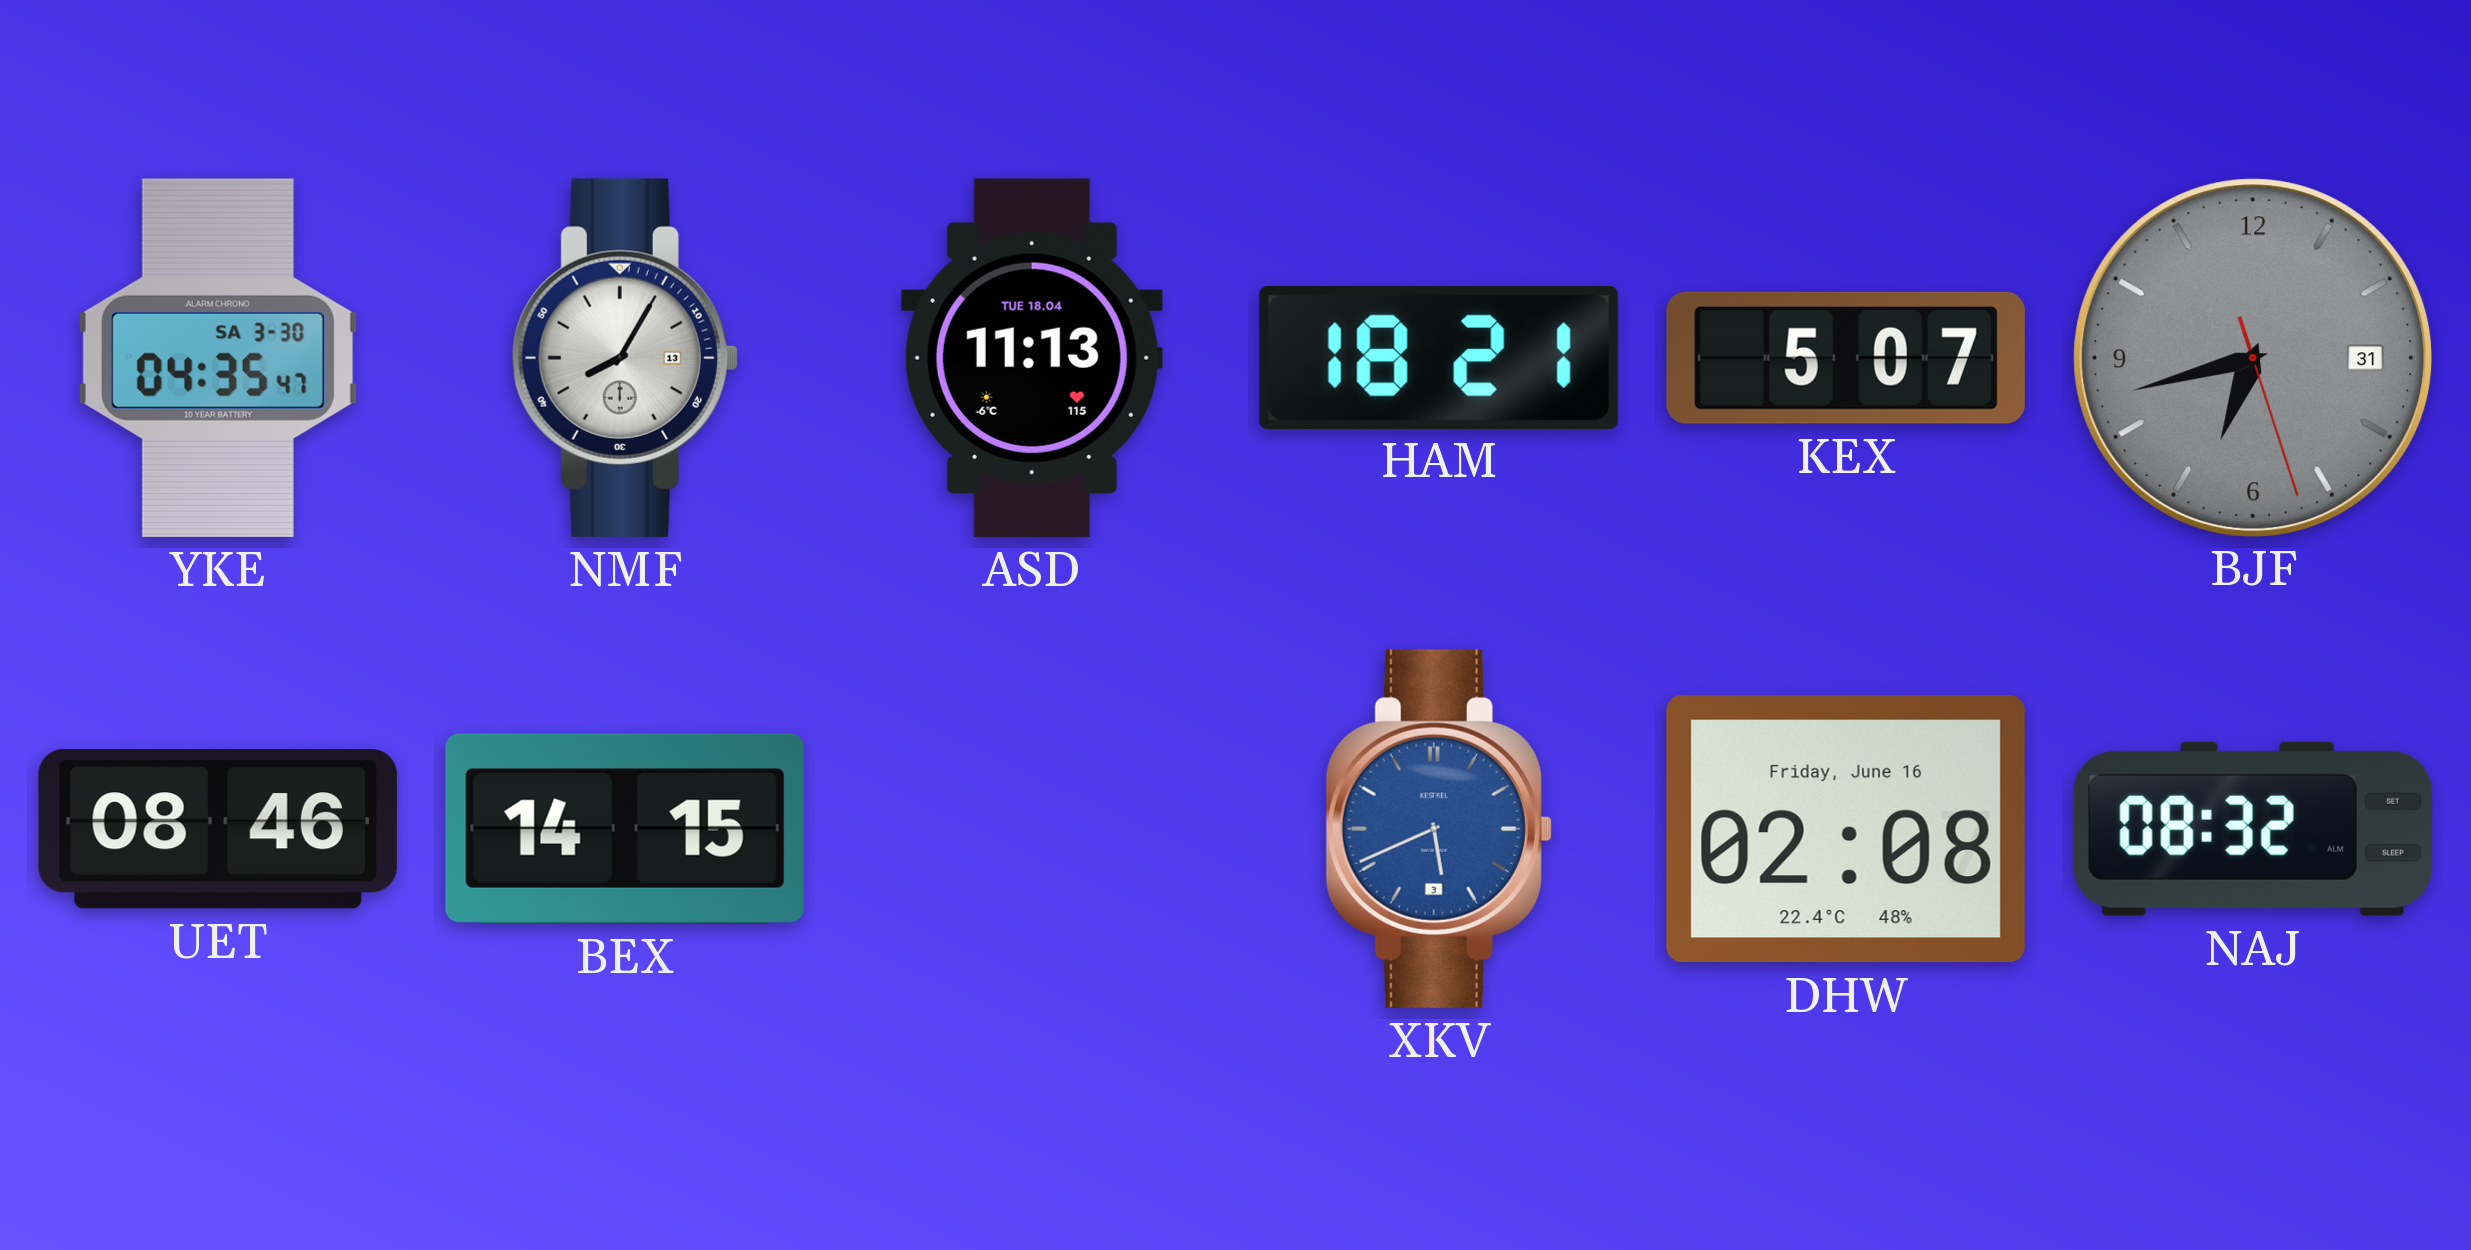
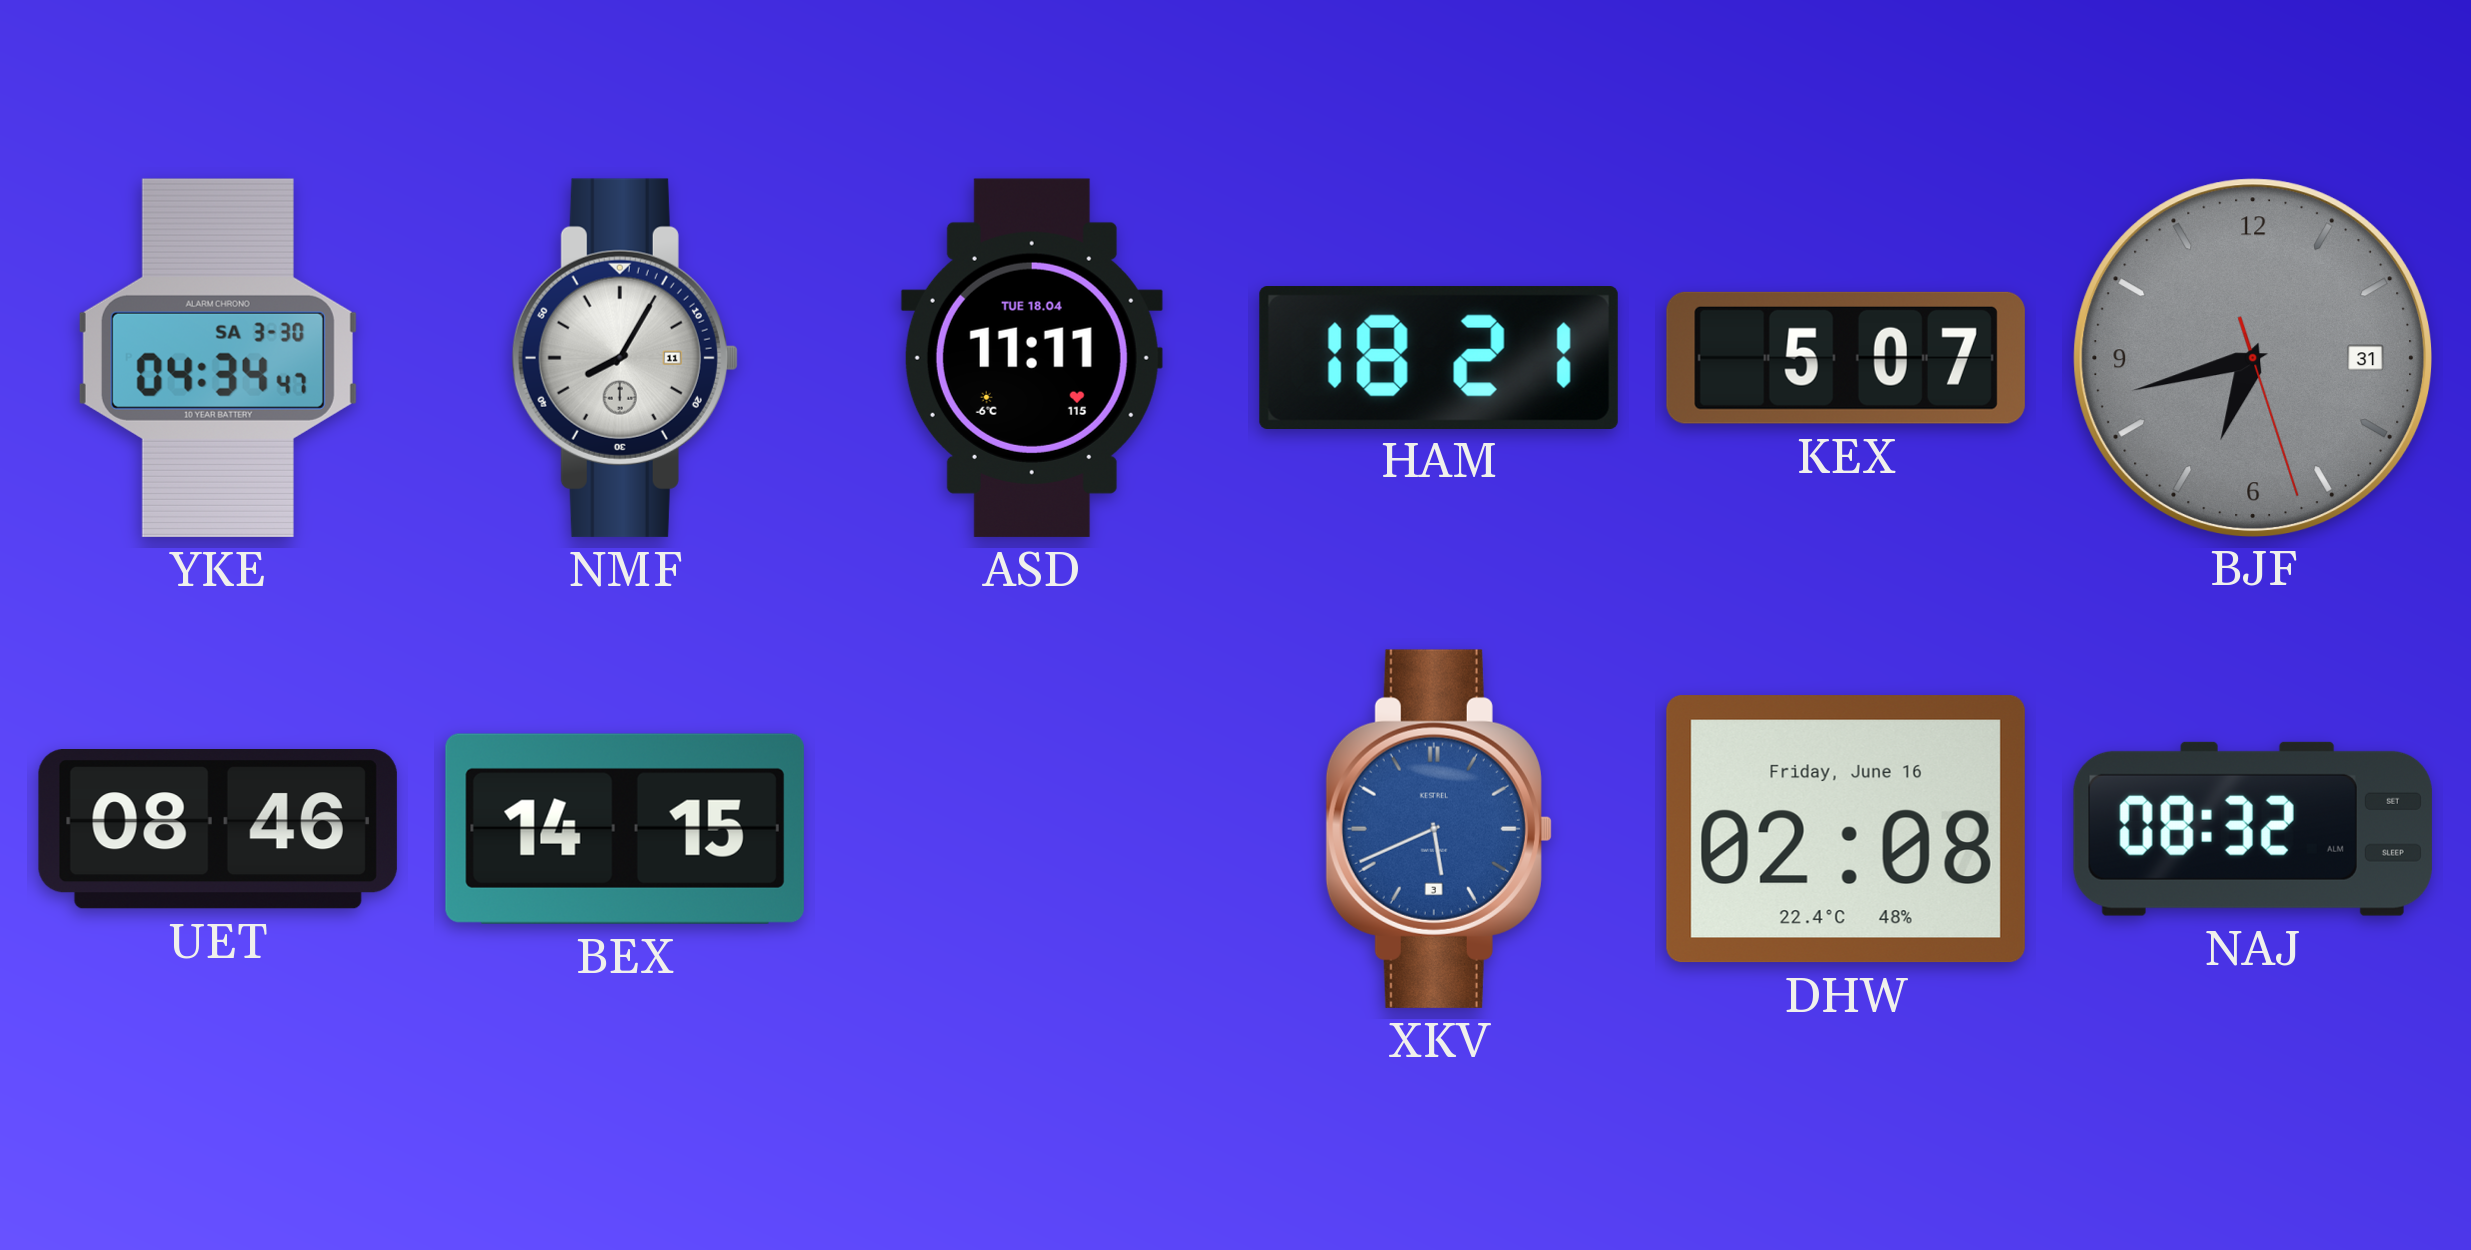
YKE: 04:35 -> 04:34
NMF date: 13 -> 11
ASD: 11:13 -> 11:11
